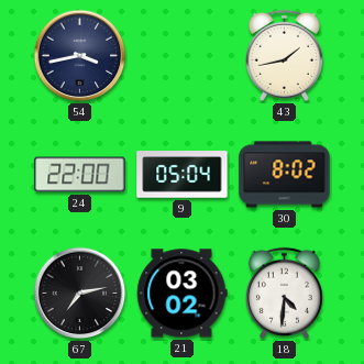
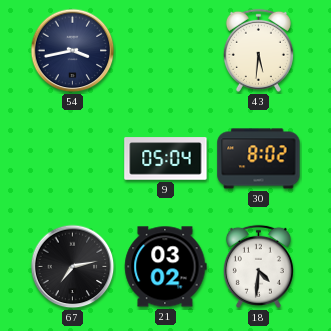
43: 1:43 -> 5:31
24: 22:00 -> none
